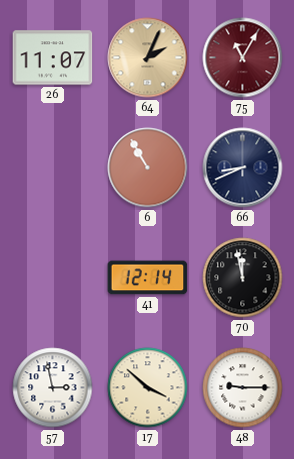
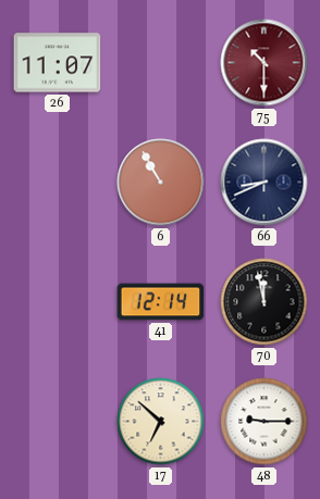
64: 2:04 -> none
75: 11:05 -> 10:30
57: 2:58 -> none
17: 3:52 -> 6:52
